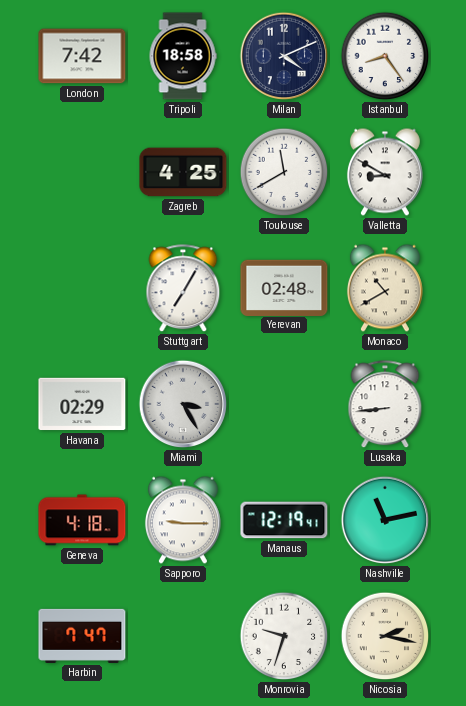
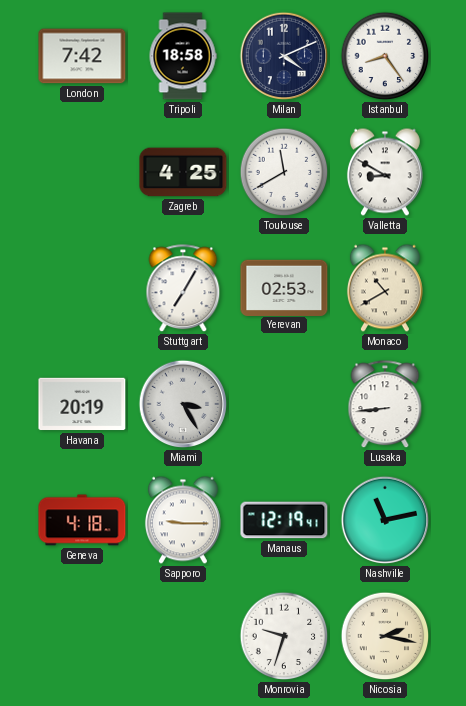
Yerevan: 02:48 -> 02:53
Havana: 02:29 -> 20:19
Harbin: 7:47 -> none
